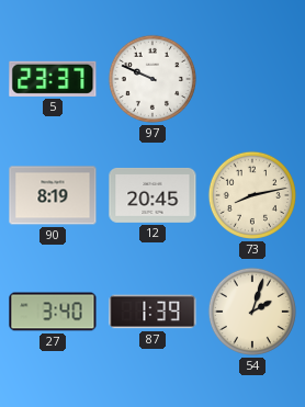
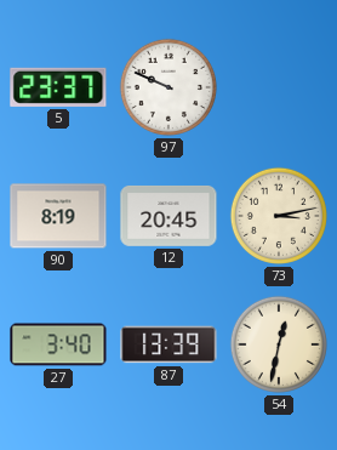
73: 8:13 -> 3:13
87: 1:39 -> 13:39
54: 2:03 -> 12:32
